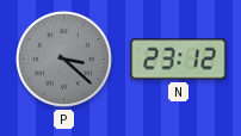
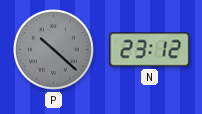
P: 3:22 -> 10:22
